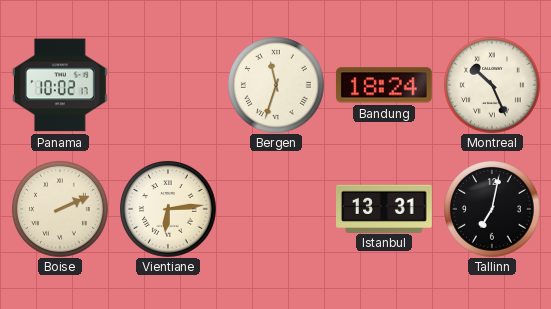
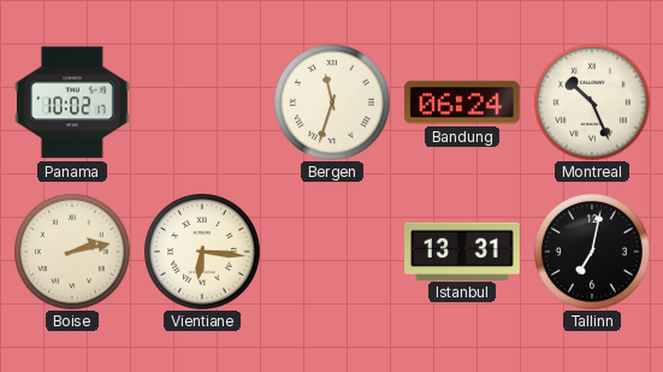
Bandung: 18:24 -> 06:24
Boise: 2:11 -> 2:13
Vientiane: 6:14 -> 6:16
